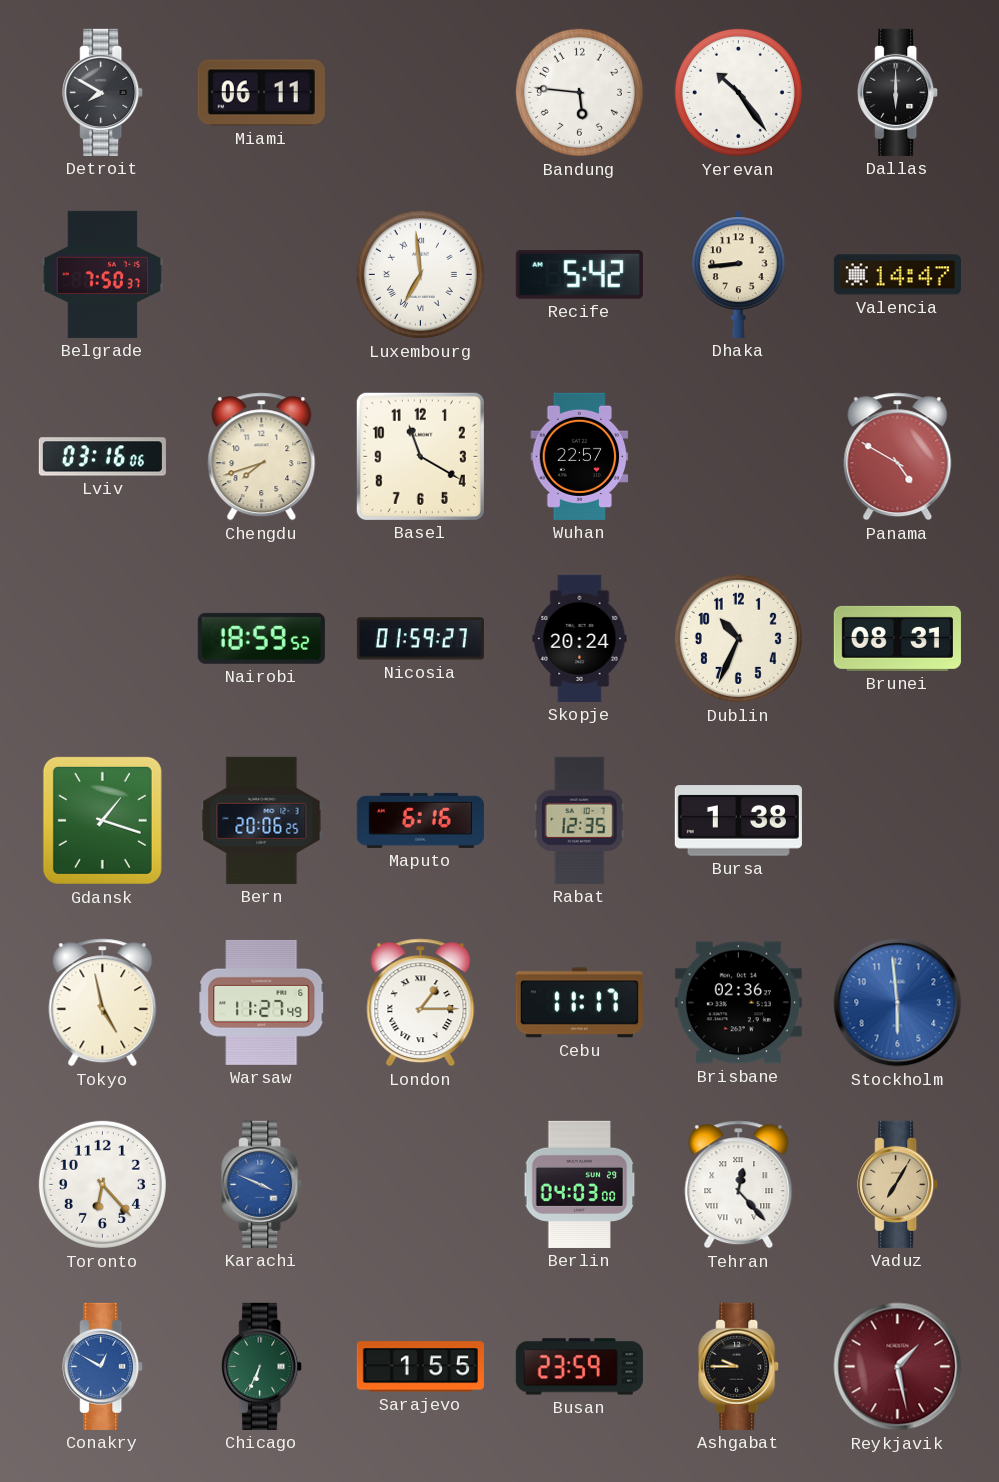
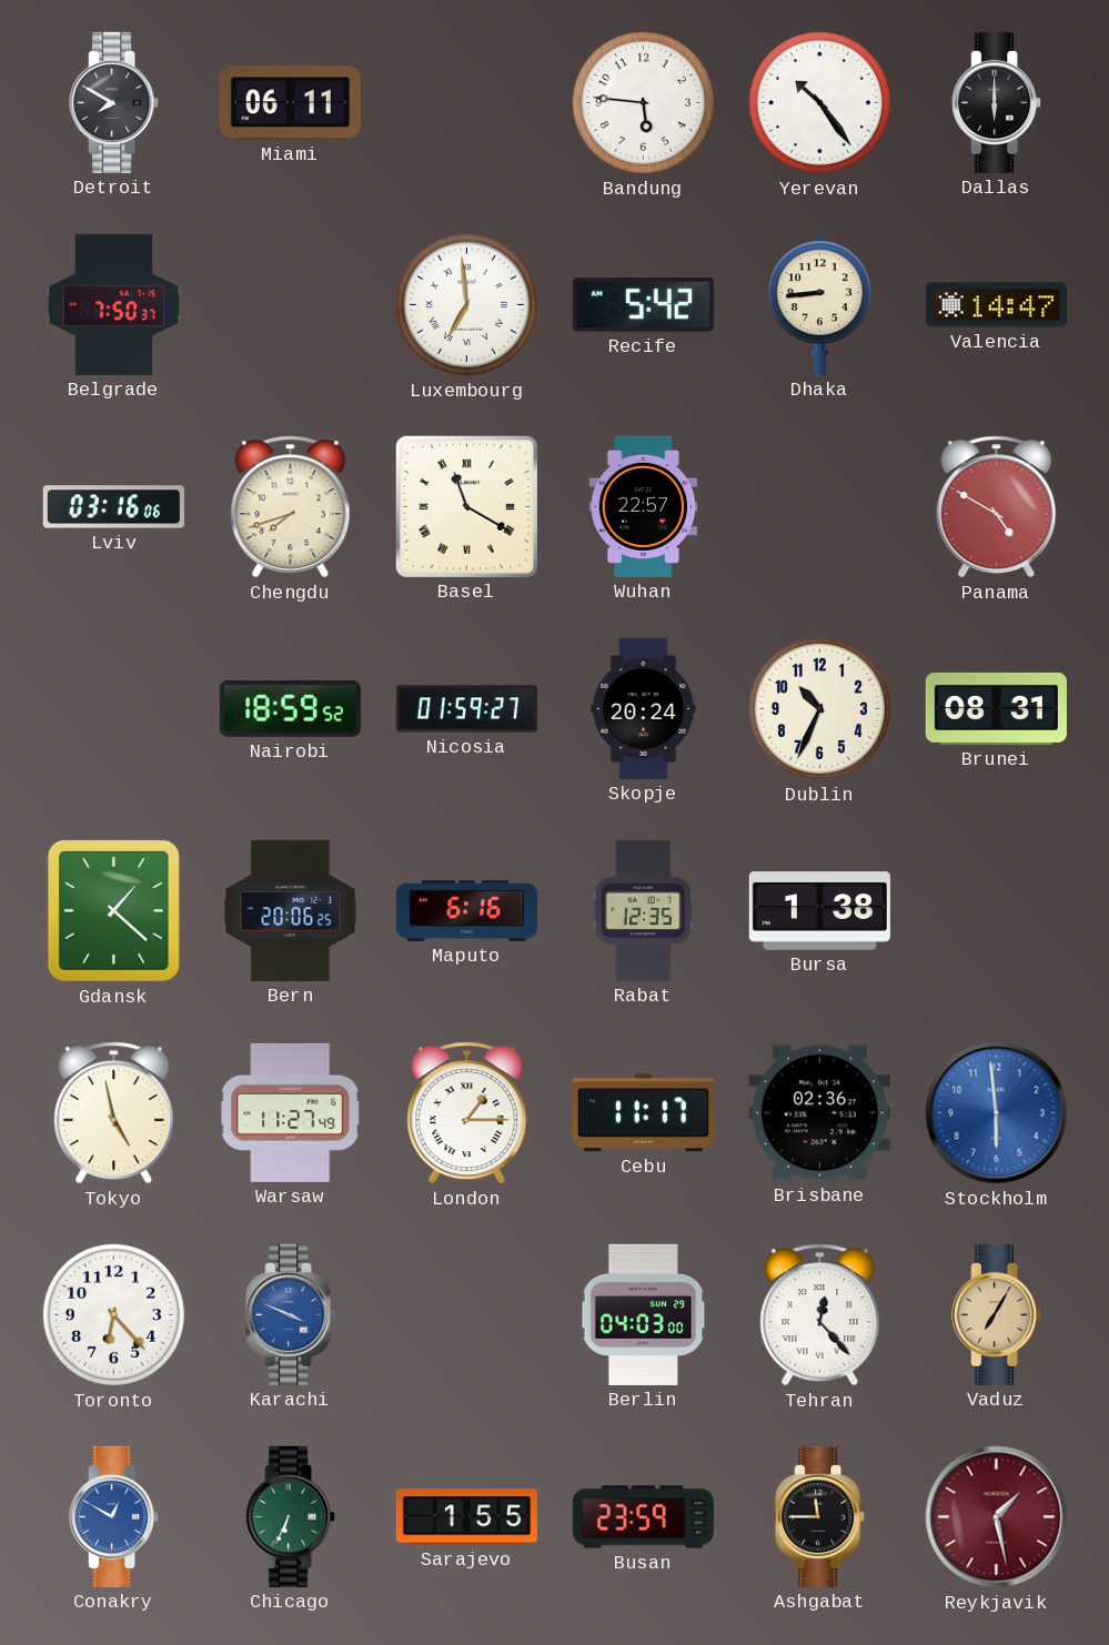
Basel numerals: Arabic -> Roman
Gdansk: 1:18 -> 1:22
Ashgabat: 9:45 -> 11:45
